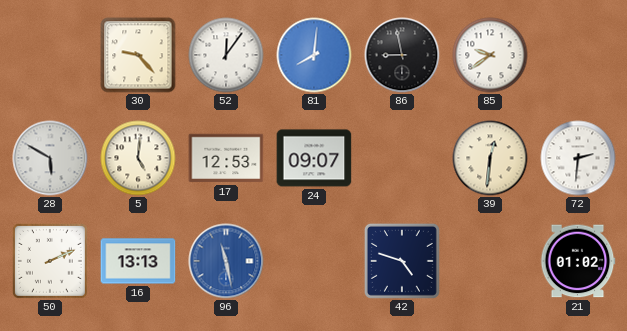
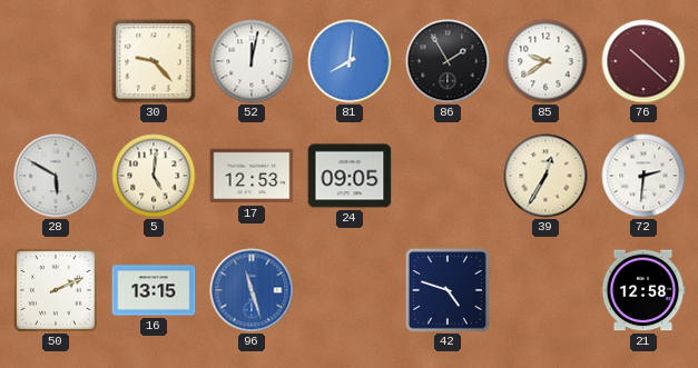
52: 12:06 -> 12:02
86: 8:58 -> 1:55
76: none -> 10:22
24: 09:07 -> 09:05
39: 12:31 -> 12:35
16: 13:13 -> 13:15
96: 11:28 -> 11:27
21: 01:02 -> 12:58
